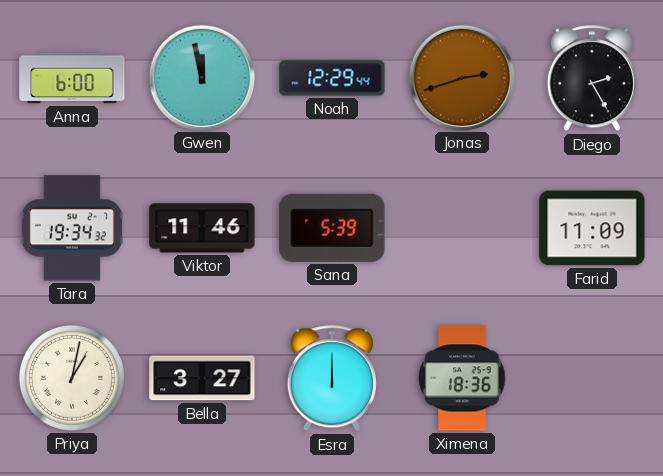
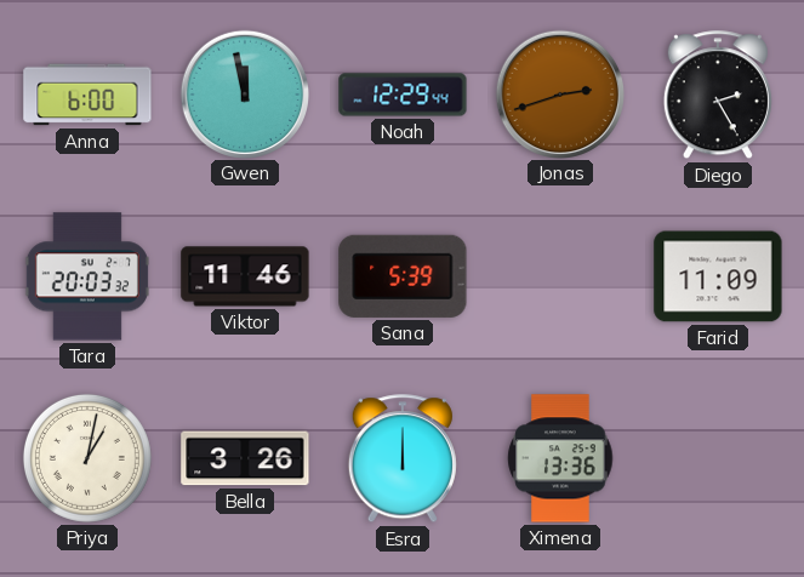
Tara: 19:34 -> 20:03
Bella: 3:27 -> 3:26
Ximena: 18:36 -> 13:36
